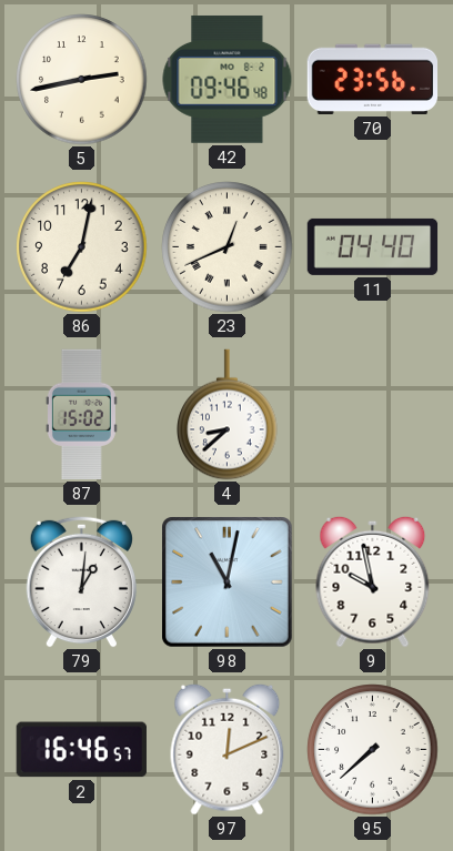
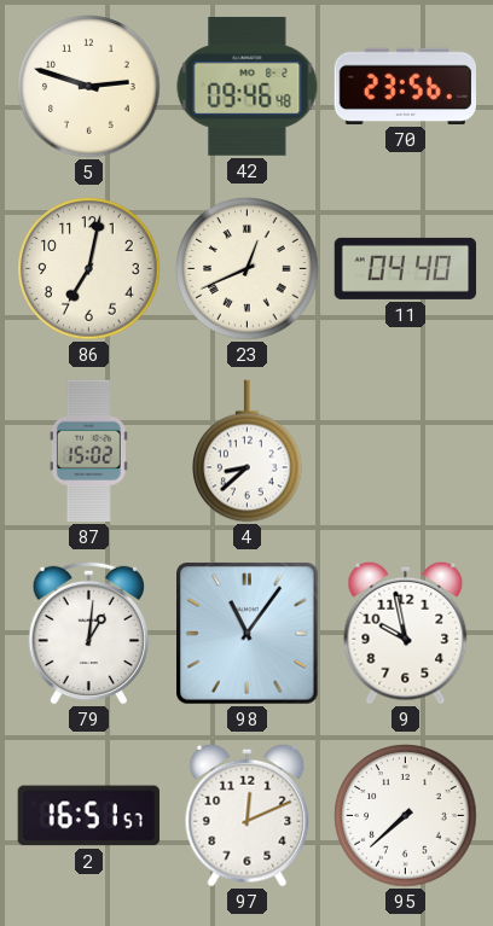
5: 2:43 -> 2:48
98: 11:02 -> 11:06
2: 16:46 -> 16:51
